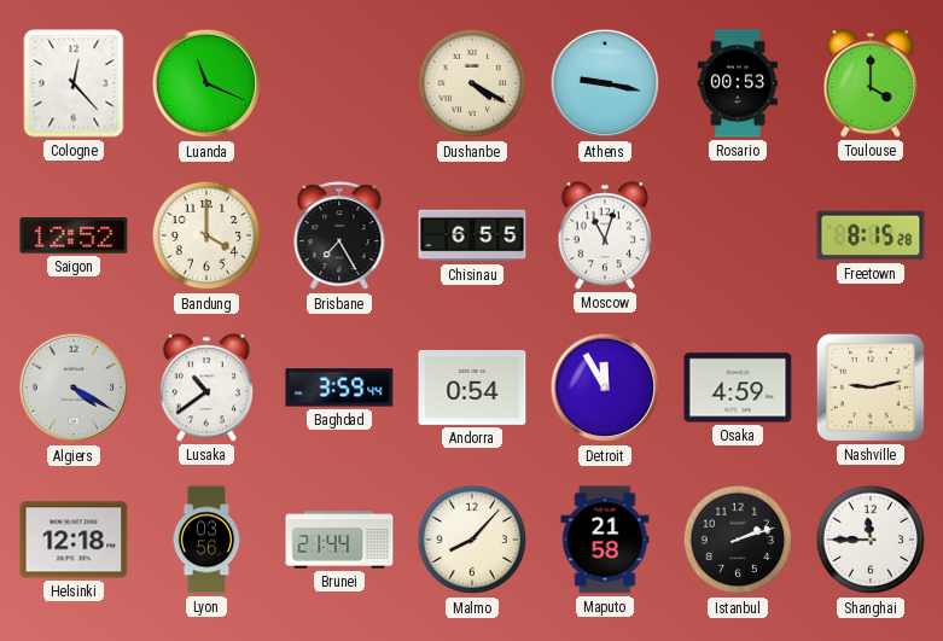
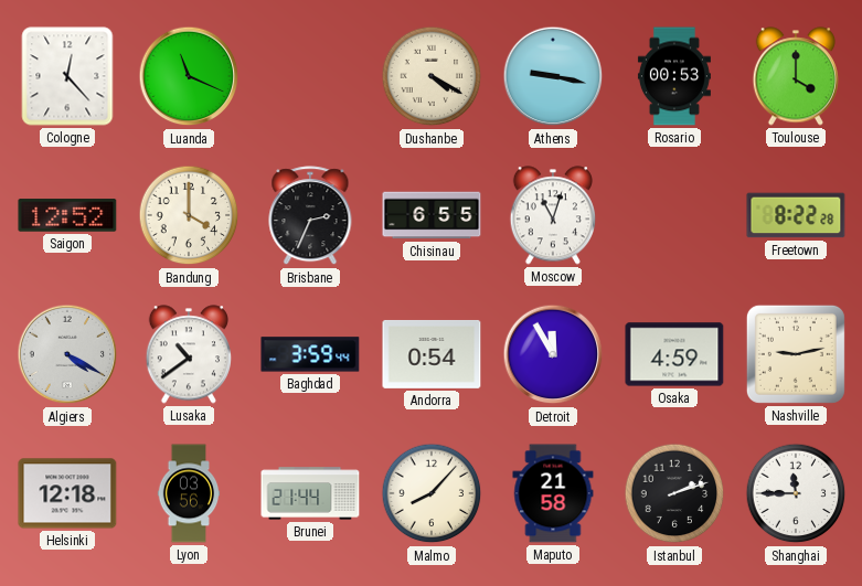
Brisbane: 7:25 -> 2:34
Freetown: 8:15 -> 8:22
